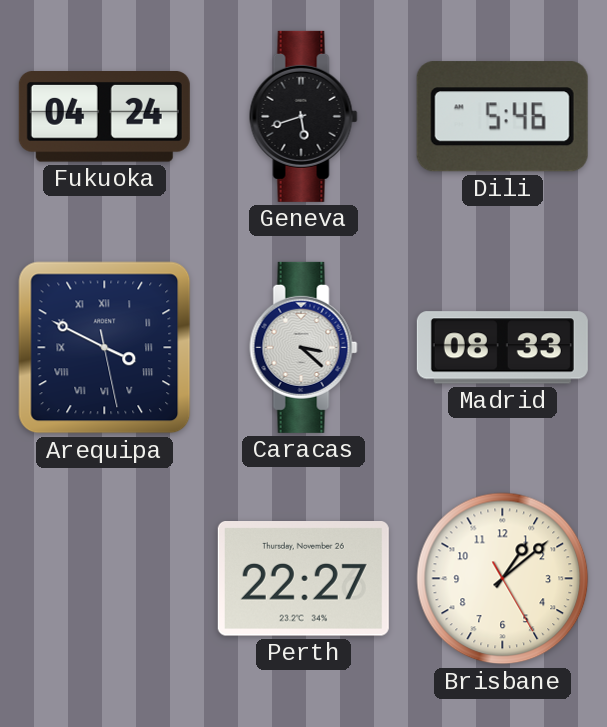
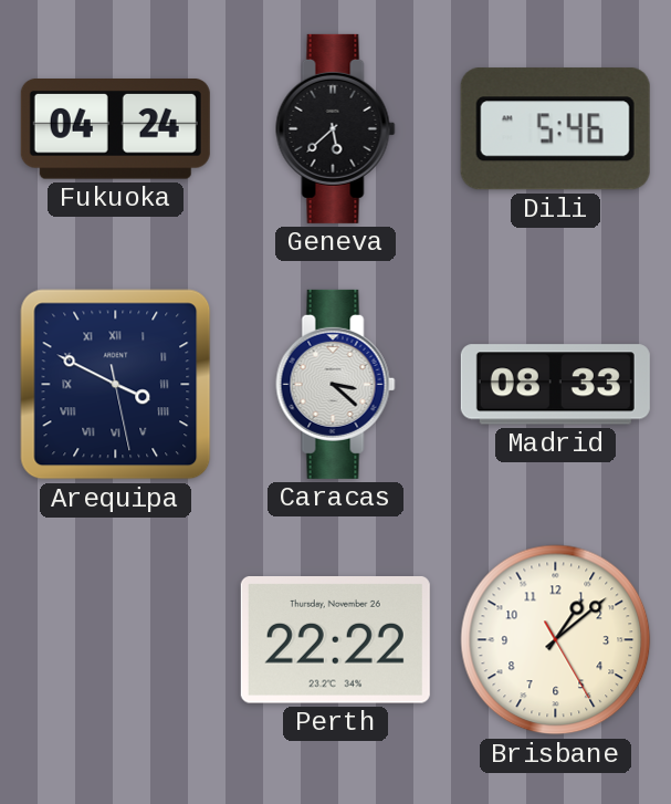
Geneva: 5:42 -> 5:38
Perth: 22:27 -> 22:22
